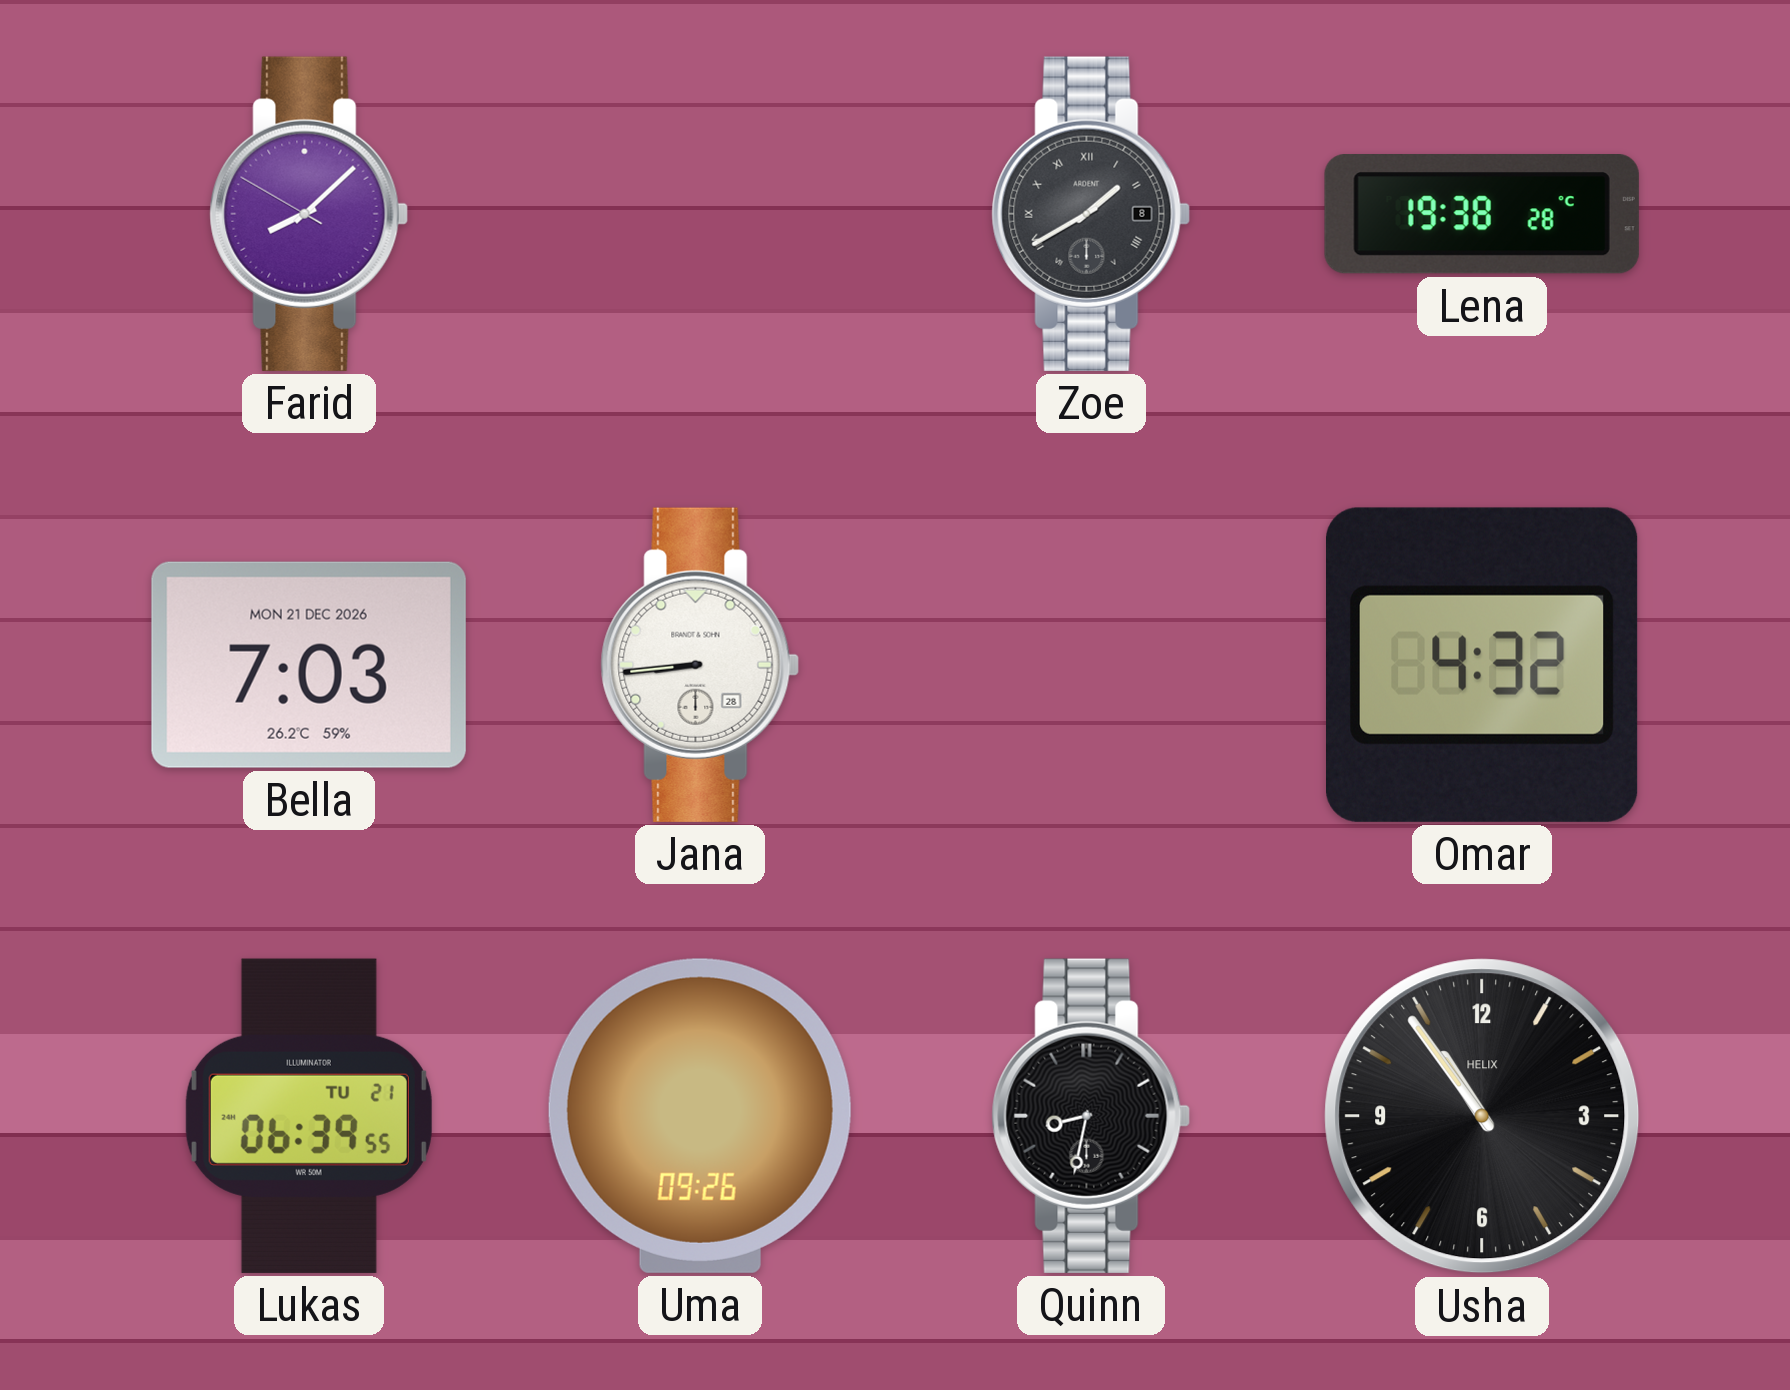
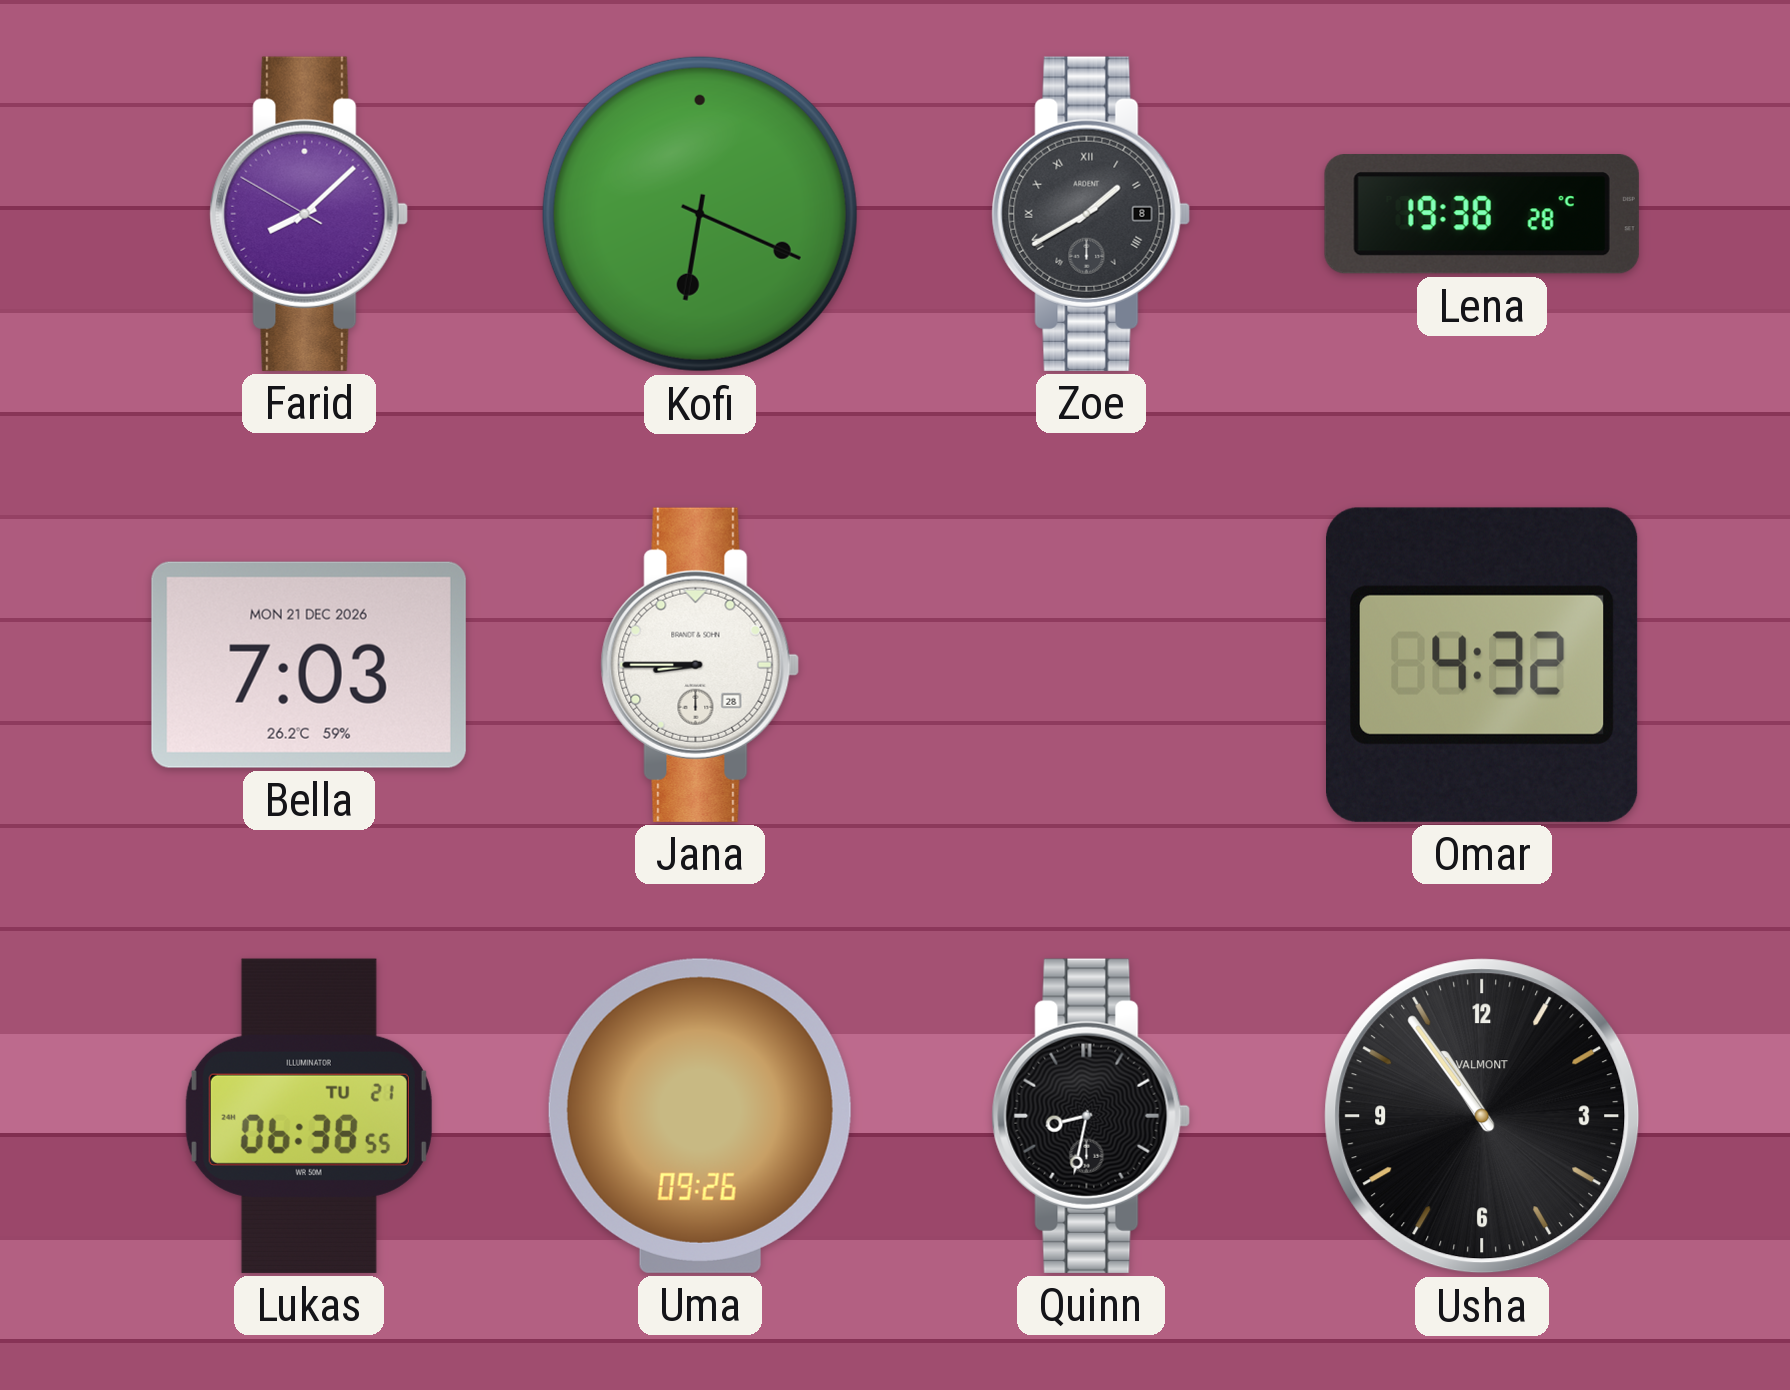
Kofi: none -> 6:19
Jana: 8:44 -> 8:45
Lukas: 06:39 -> 06:38
Usha brand: HELIX -> VALMONT
